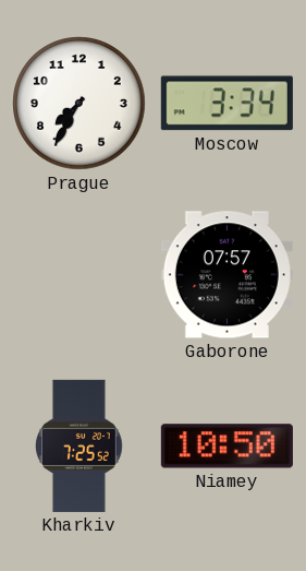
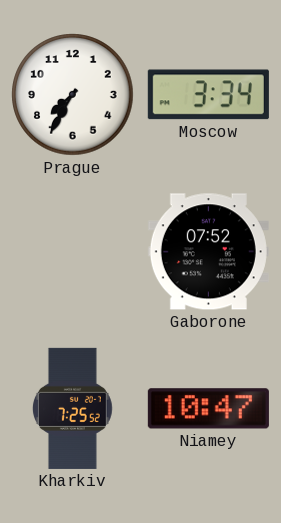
Gaborone: 07:57 -> 07:52
Niamey: 10:50 -> 10:47
